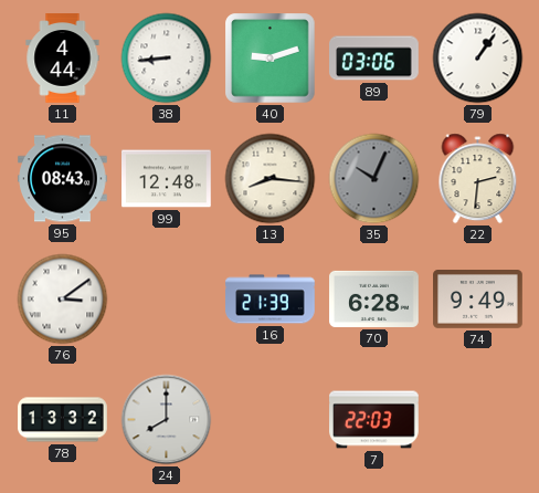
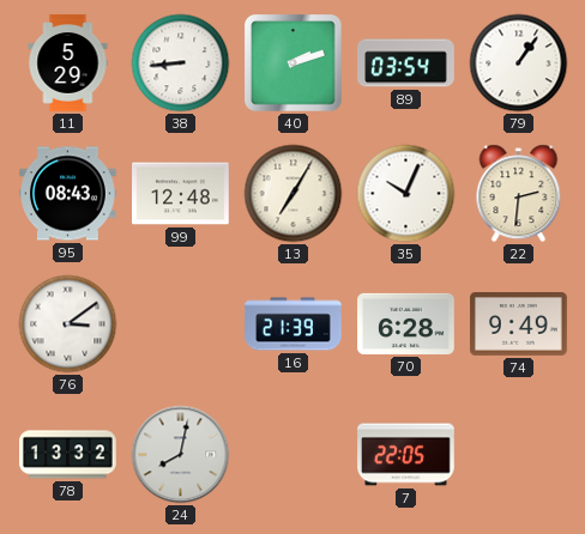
11: 4:44 -> 5:29
40: 9:12 -> 2:12
89: 03:06 -> 03:54
13: 8:16 -> 7:05
35 dial: grey -> white
24: 8:00 -> 8:02
7: 22:03 -> 22:05
